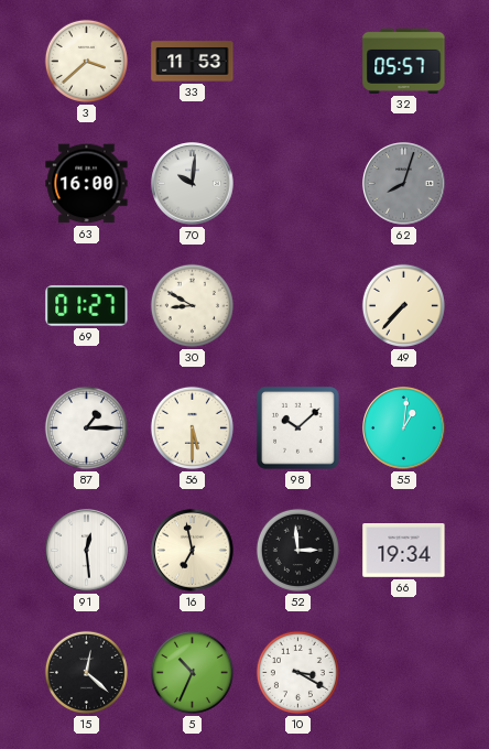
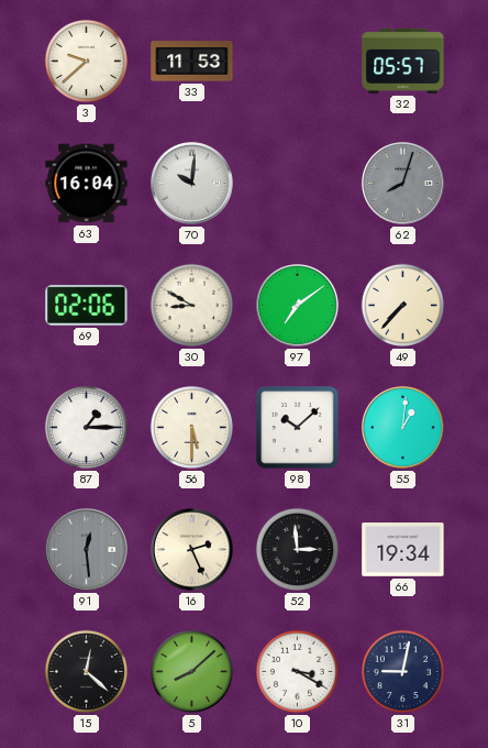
3: 3:38 -> 9:38
63: 16:00 -> 16:04
69: 01:27 -> 02:06
97: none -> 7:09
91 dial: white -> grey
16: 6:58 -> 2:26
5: 10:34 -> 8:08
31: none -> 9:02
